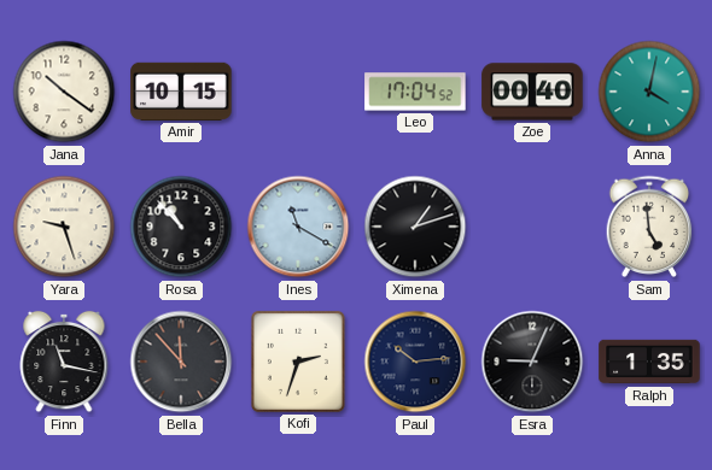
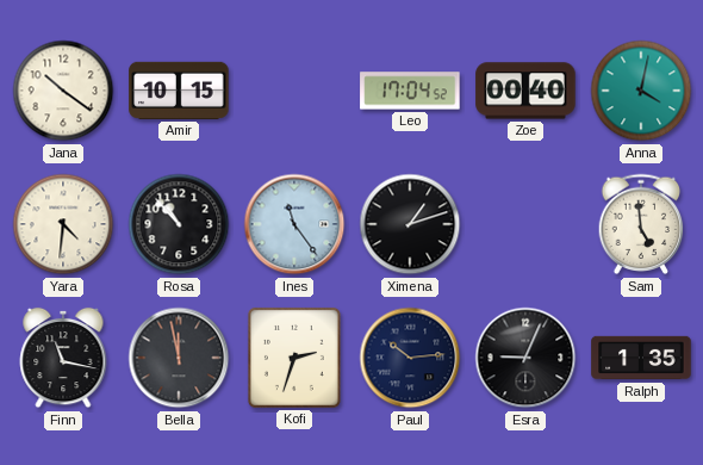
Yara: 9:27 -> 4:31
Ines: 11:20 -> 11:24
Bella: 11:53 -> 11:58
